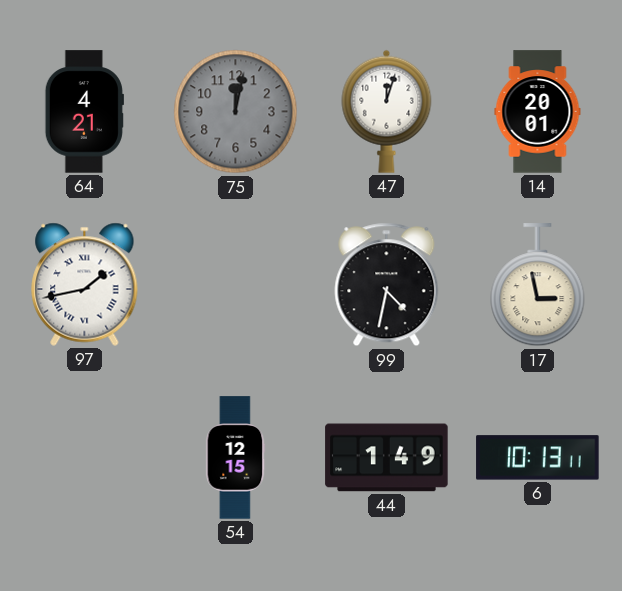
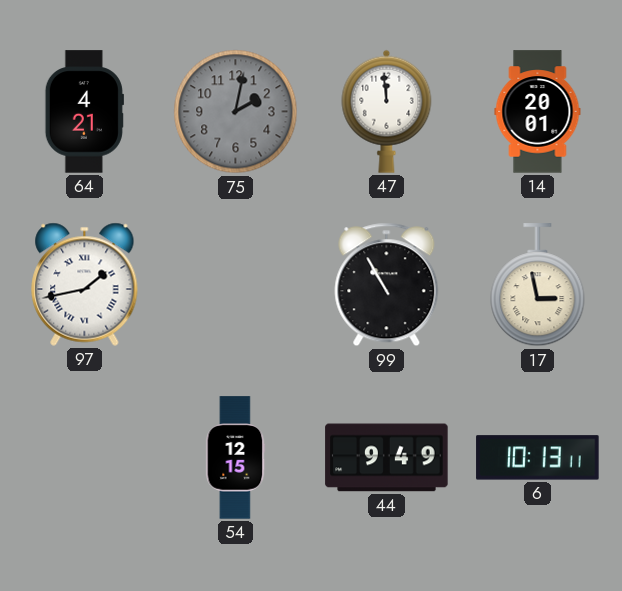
75: 12:02 -> 2:02
47: 12:03 -> 11:59
99: 4:32 -> 10:55
44: 1:49 -> 9:49
